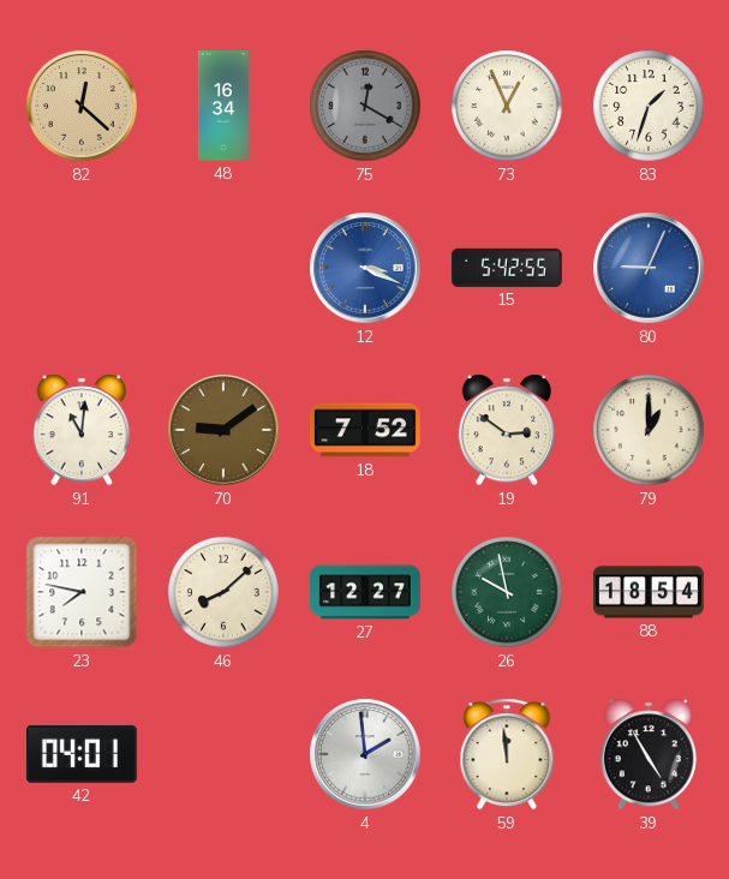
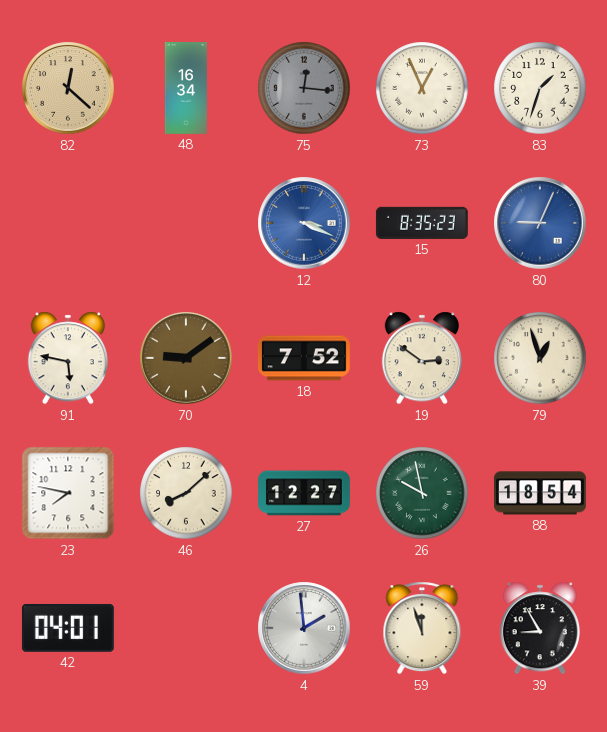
75: 12:20 -> 12:16
15: 5:42 -> 8:35
91: 11:01 -> 5:47
79: 1:00 -> 12:57
59: 11:59 -> 11:57
39: 4:55 -> 8:55
